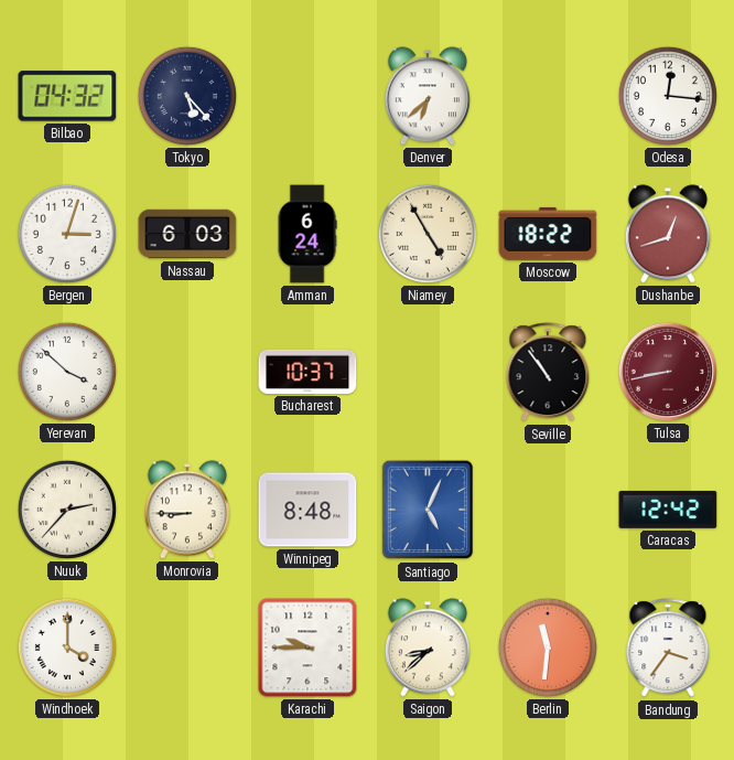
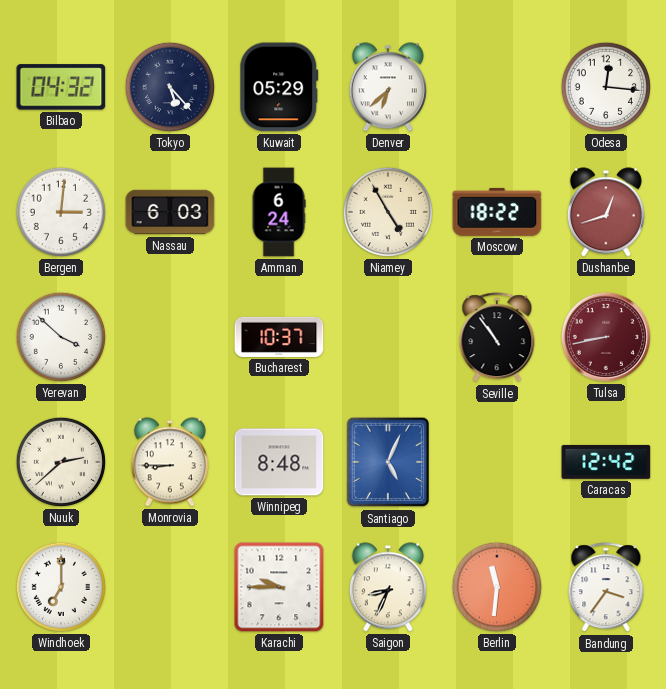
Kuwait: none -> 05:29
Bergen: 3:03 -> 3:01
Nuuk: 2:37 -> 2:38
Windhoek: 4:00 -> 7:00
Saigon: 8:38 -> 8:34
